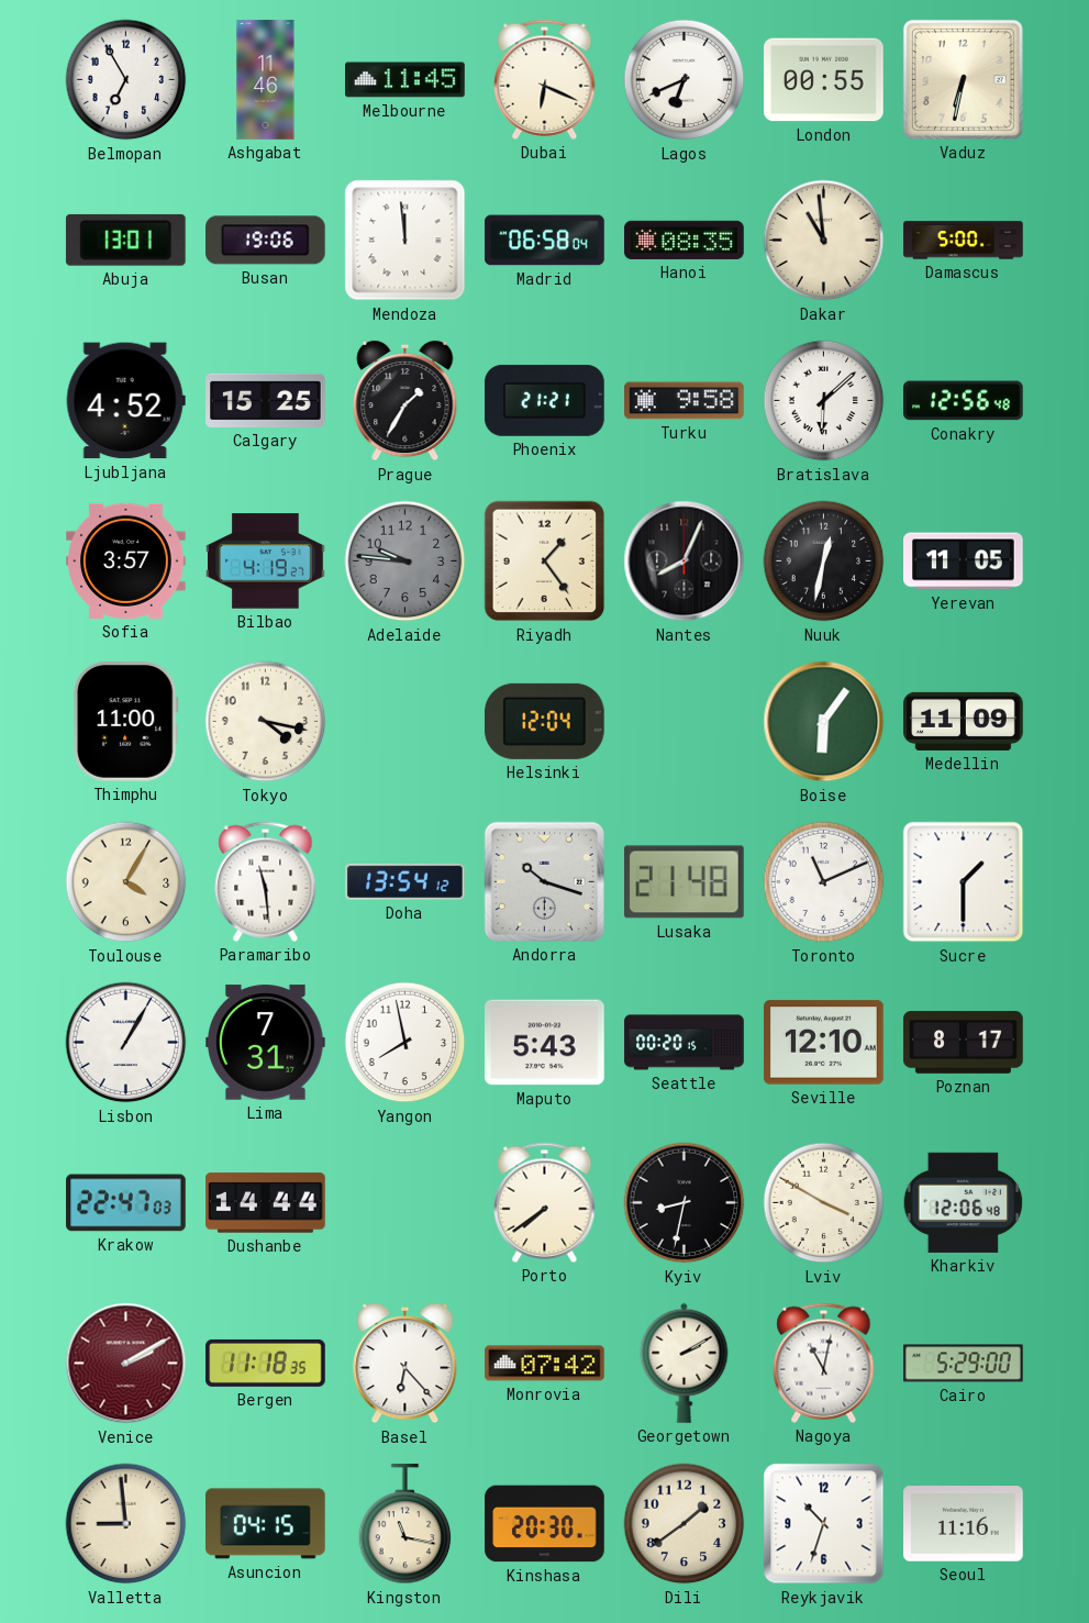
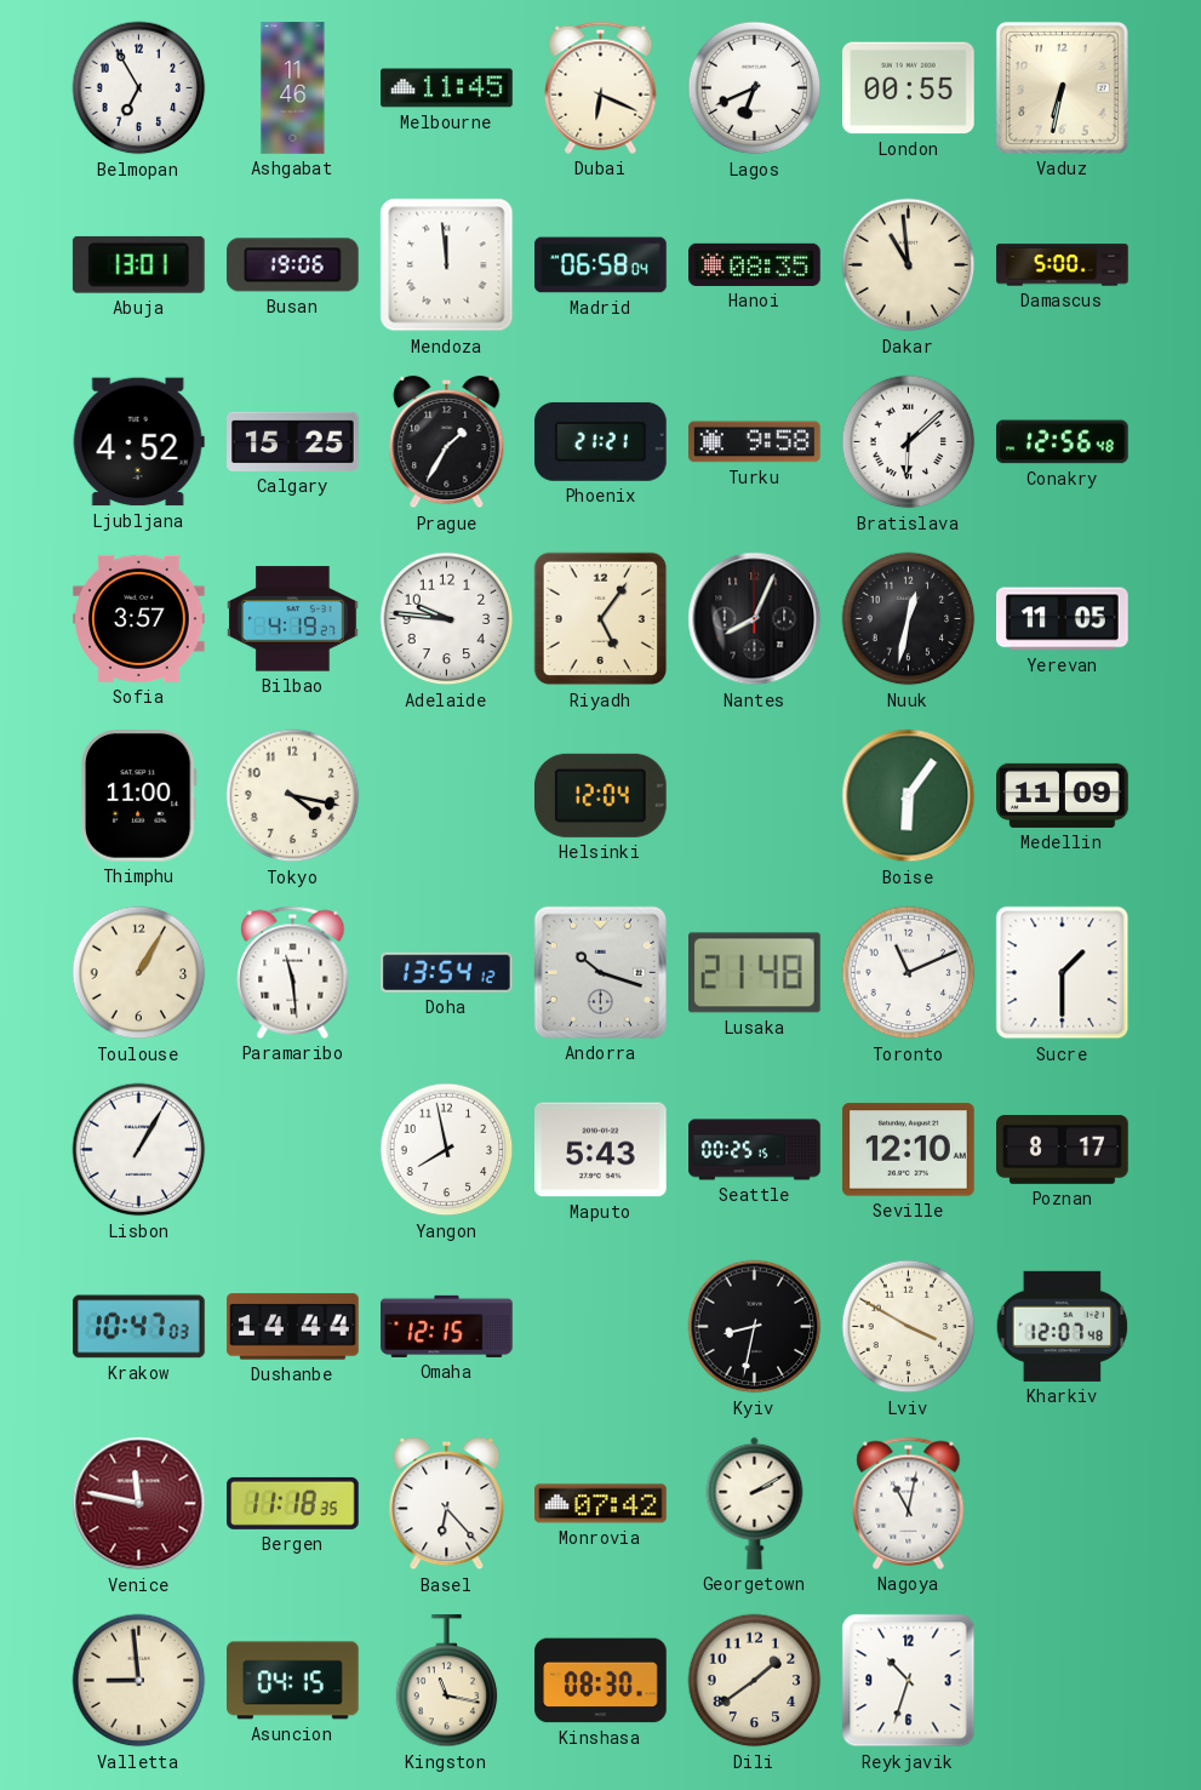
Adelaide dial: grey -> white
Riyadh: 1:24 -> 5:06
Toulouse: 4:05 -> 1:05
Lima: 7:31 -> none
Seattle: 00:20 -> 00:25
Krakow: 22:47 -> 10:47
Omaha: none -> 12:15
Porto: 7:39 -> none
Kharkiv: 12:06 -> 12:07
Venice: 2:10 -> 11:47
Cairo: 5:29 -> none
Kinshasa: 20:30 -> 08:30
Seoul: 11:16 -> none
